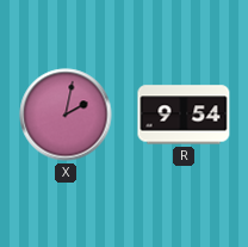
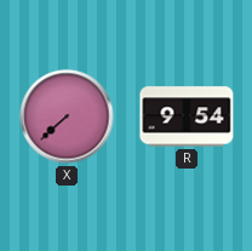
X: 2:02 -> 7:38
